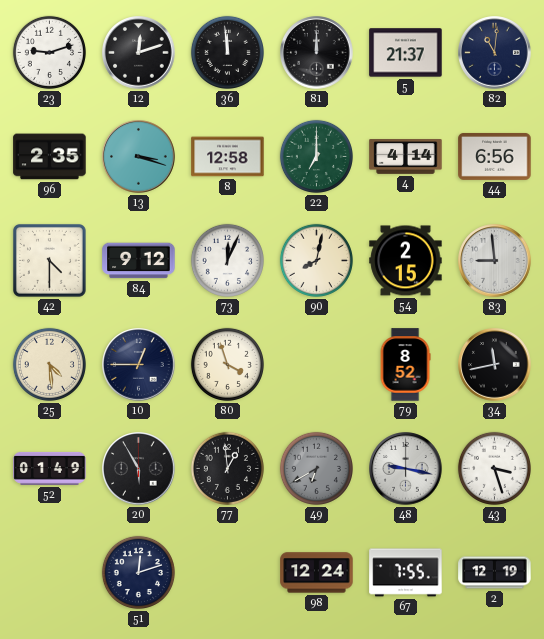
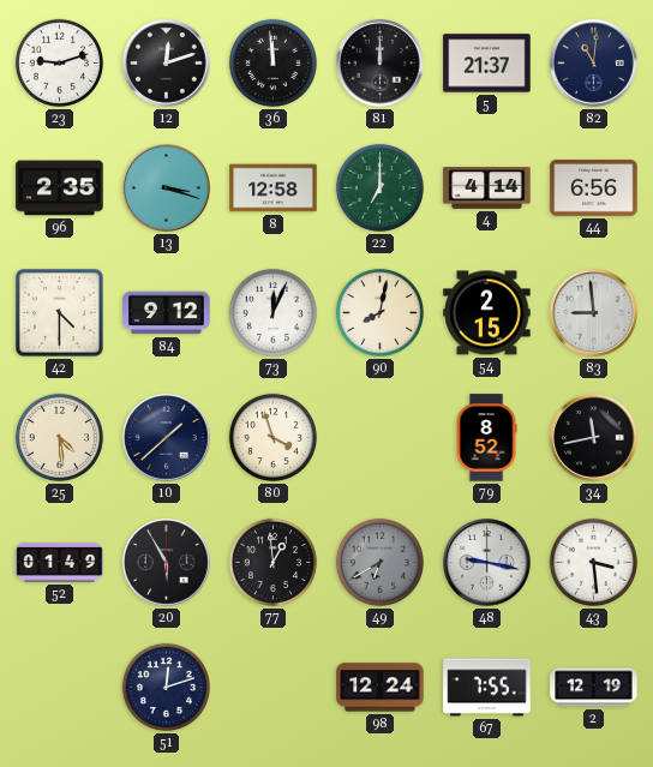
10: 12:45 -> 1:38
43: 3:27 -> 3:29
